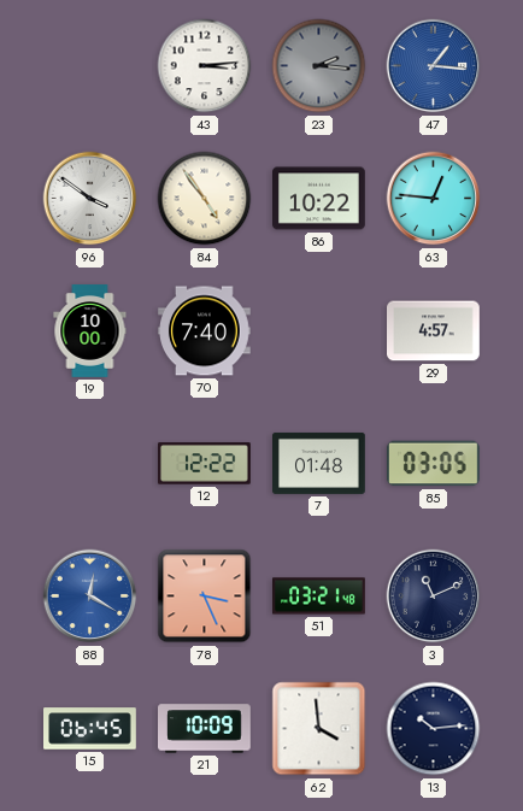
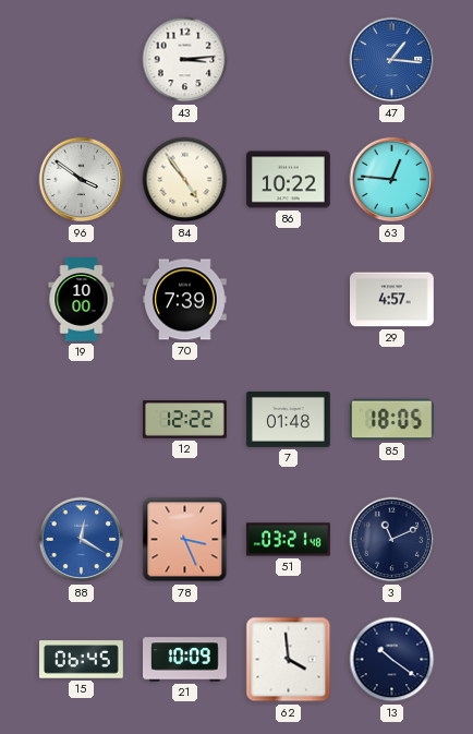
23: 2:16 -> none
70: 7:40 -> 7:39
85: 03:05 -> 18:05
13: 10:14 -> 10:21
